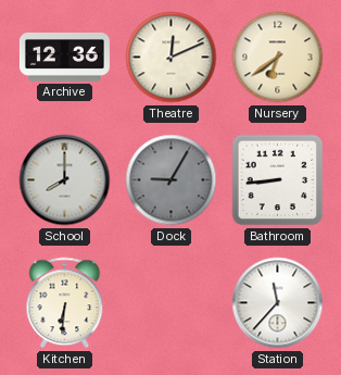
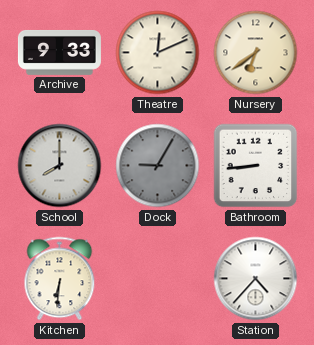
Archive: 12:36 -> 9:33
Station: 11:37 -> 4:37
